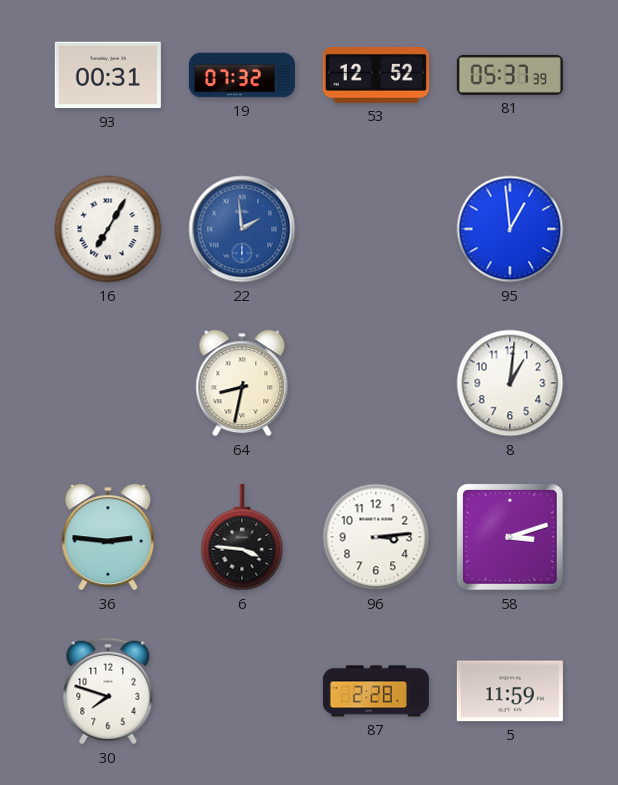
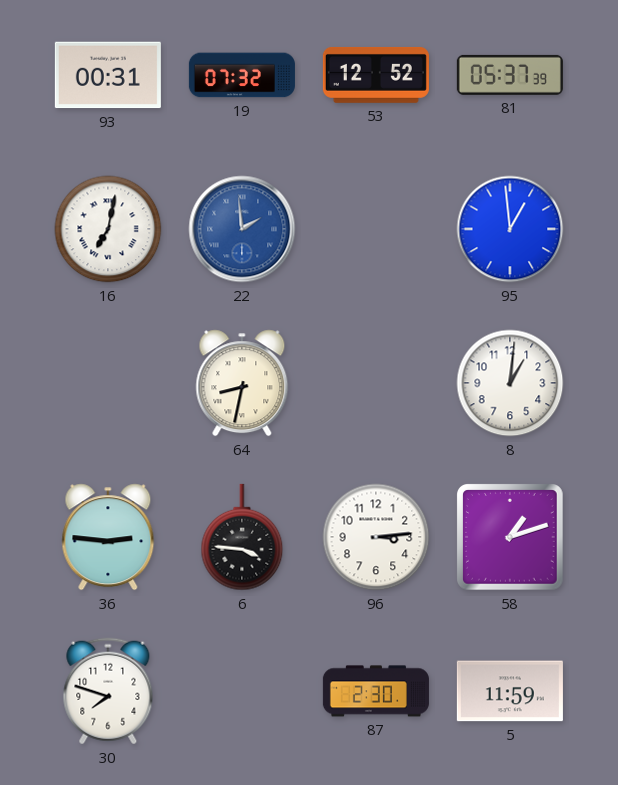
16: 7:05 -> 7:02
58: 3:12 -> 1:12
87: 2:28 -> 2:30
